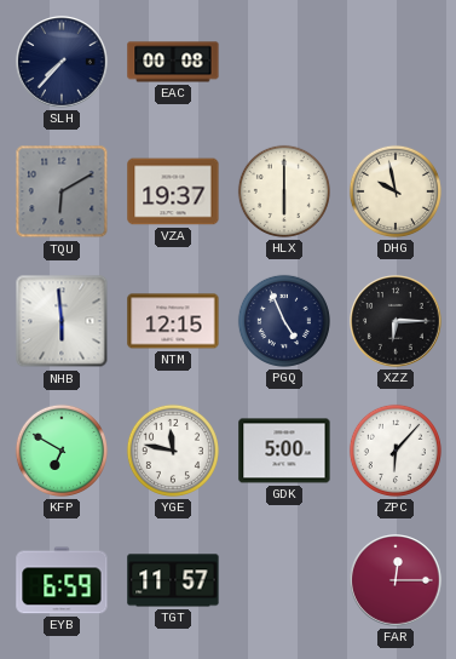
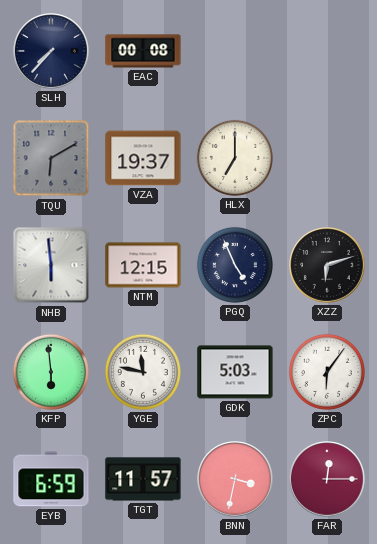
HLX: 6:00 -> 7:00
DHG: 9:58 -> none
XZZ: 6:15 -> 6:12
KFP: 6:50 -> 5:59
GDK: 5:00 -> 5:03
ZPC: 6:07 -> 6:06
BNN: none -> 3:32
